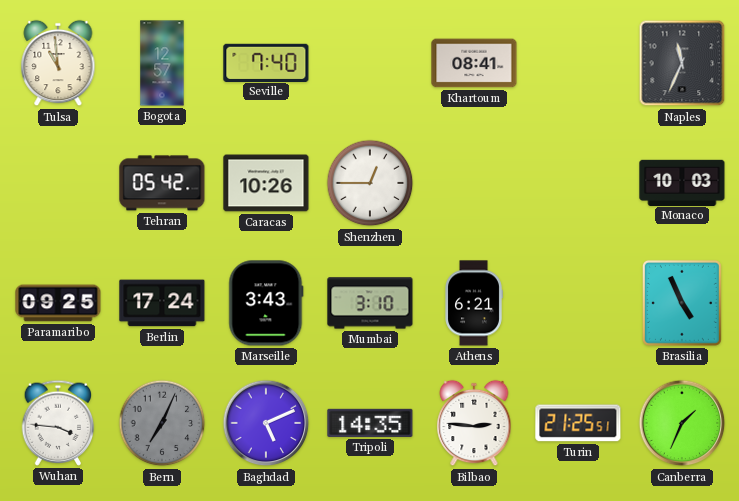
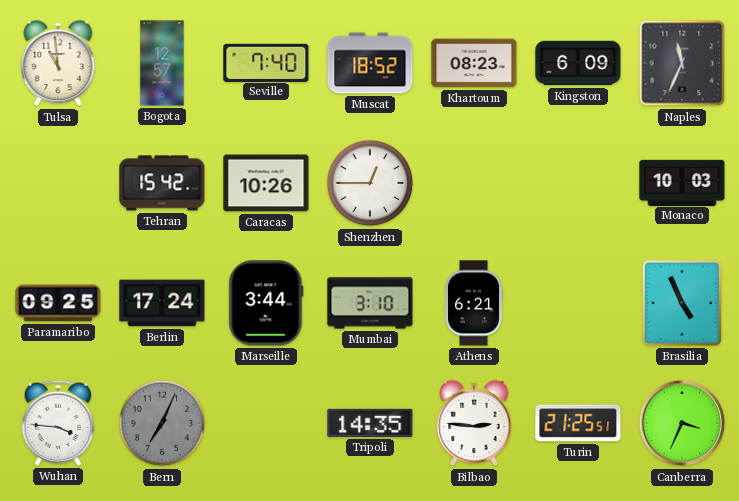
Muscat: none -> 18:52
Khartoum: 08:41 -> 08:23
Kingston: none -> 6:09
Tehran: 05:42 -> 15:42
Marseille: 3:43 -> 3:44
Baghdad: 5:11 -> none
Canberra: 1:34 -> 3:34
